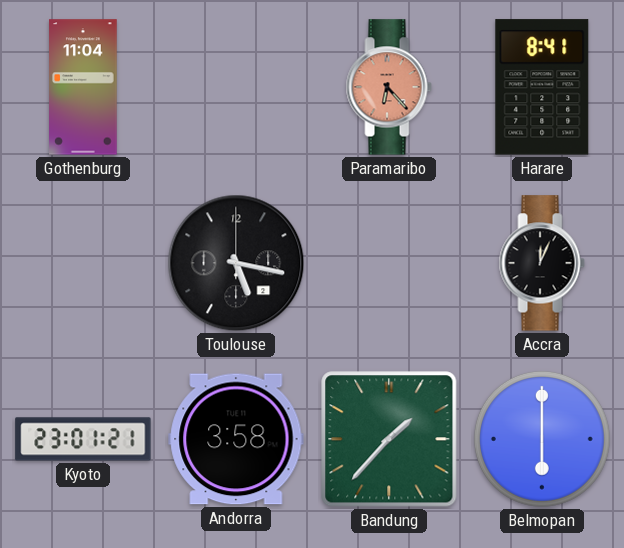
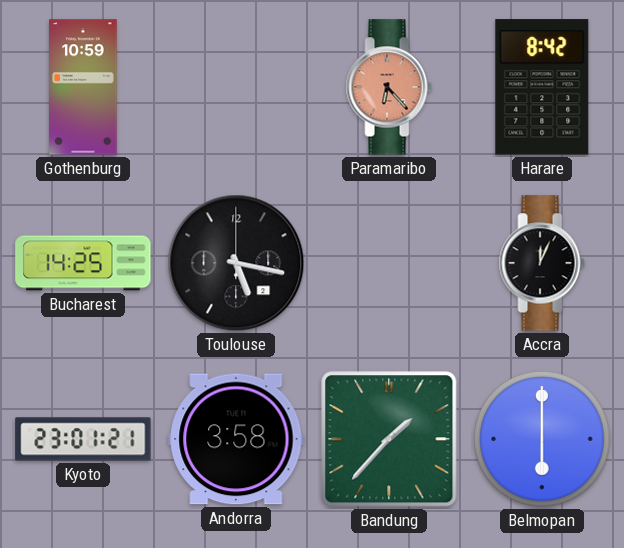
Gothenburg: 11:04 -> 10:59
Harare: 8:41 -> 8:42
Bucharest: none -> 14:25
